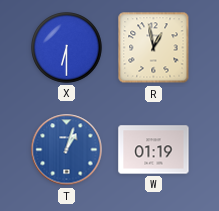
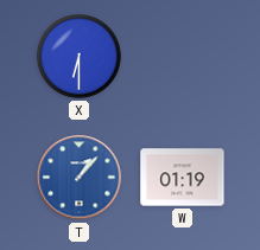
R: 12:58 -> none
T: 1:03 -> 1:07
